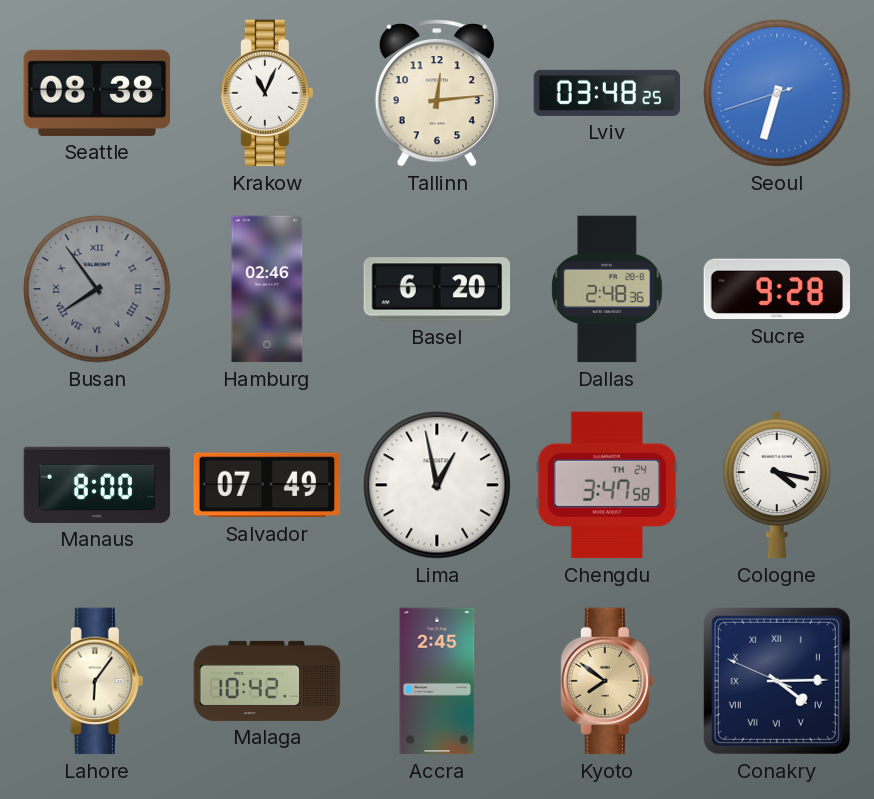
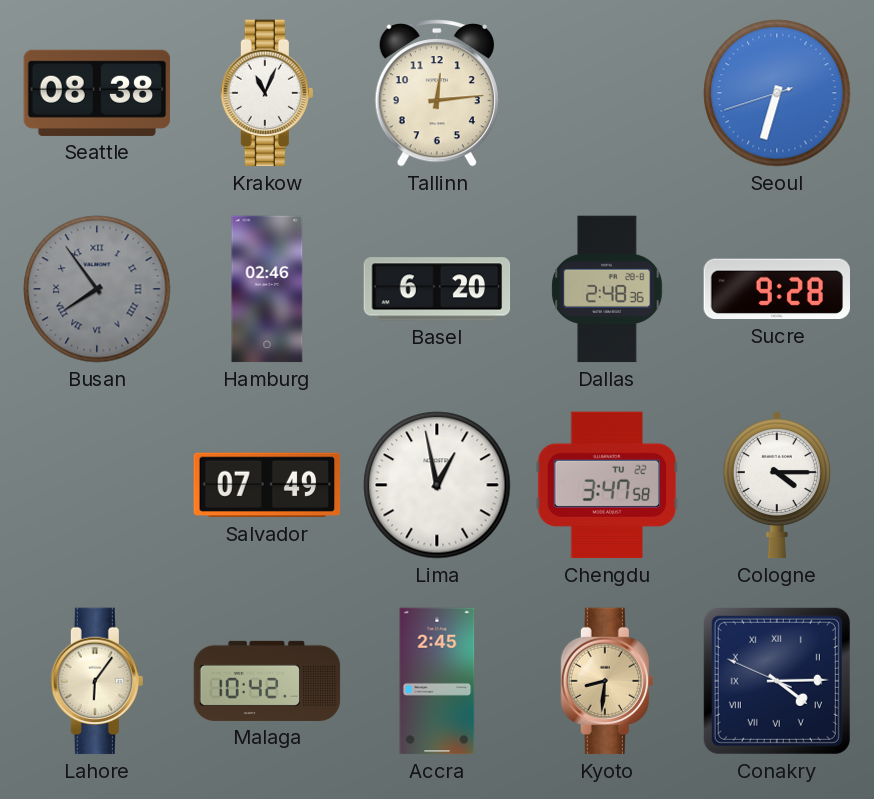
Lviv: 03:48 -> none
Manaus: 8:00 -> none
Chengdu date: TH 24 -> TU 22
Cologne: 4:17 -> 4:15
Kyoto: 7:51 -> 8:31
